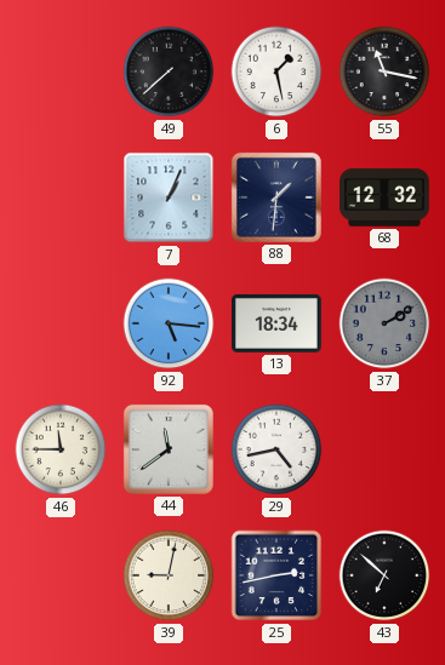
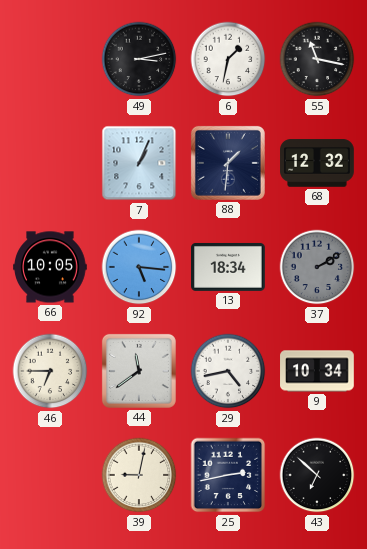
49: 7:38 -> 3:13
6: 1:28 -> 1:32
66: none -> 10:05
46: 11:45 -> 6:45
9: none -> 10:34
